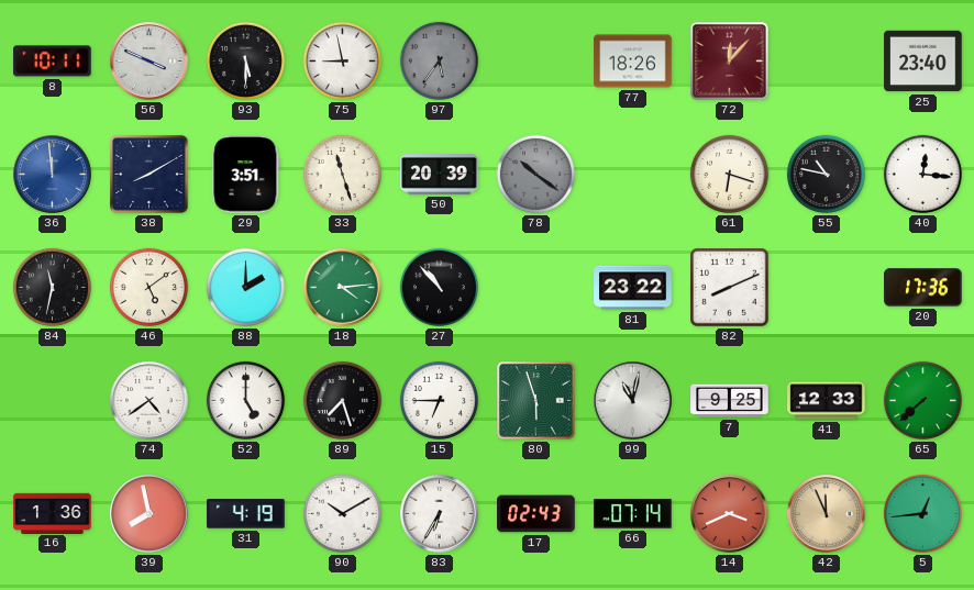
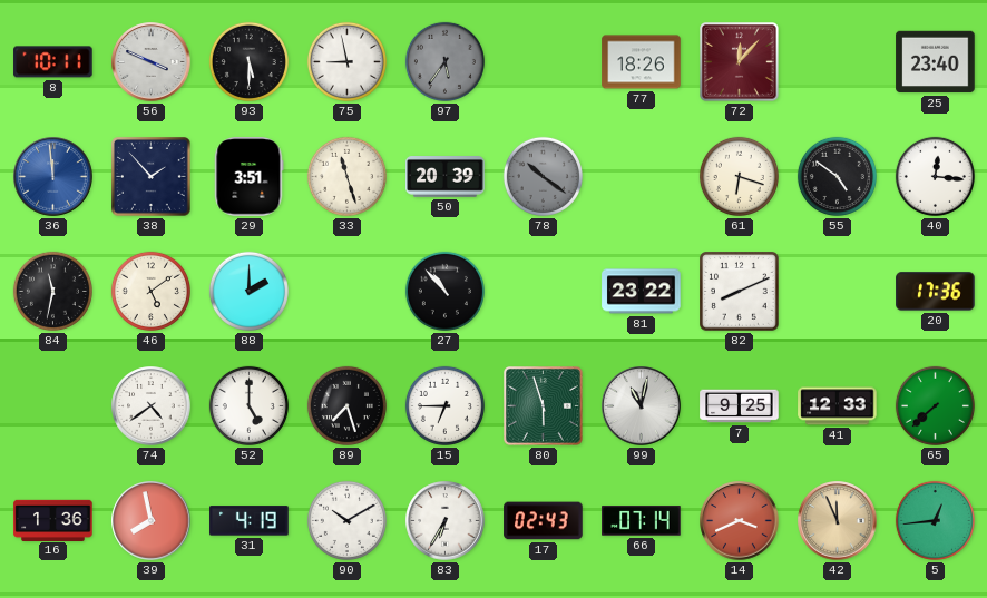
38: 8:10 -> 1:53
55: 10:47 -> 4:51
18: 4:14 -> none
